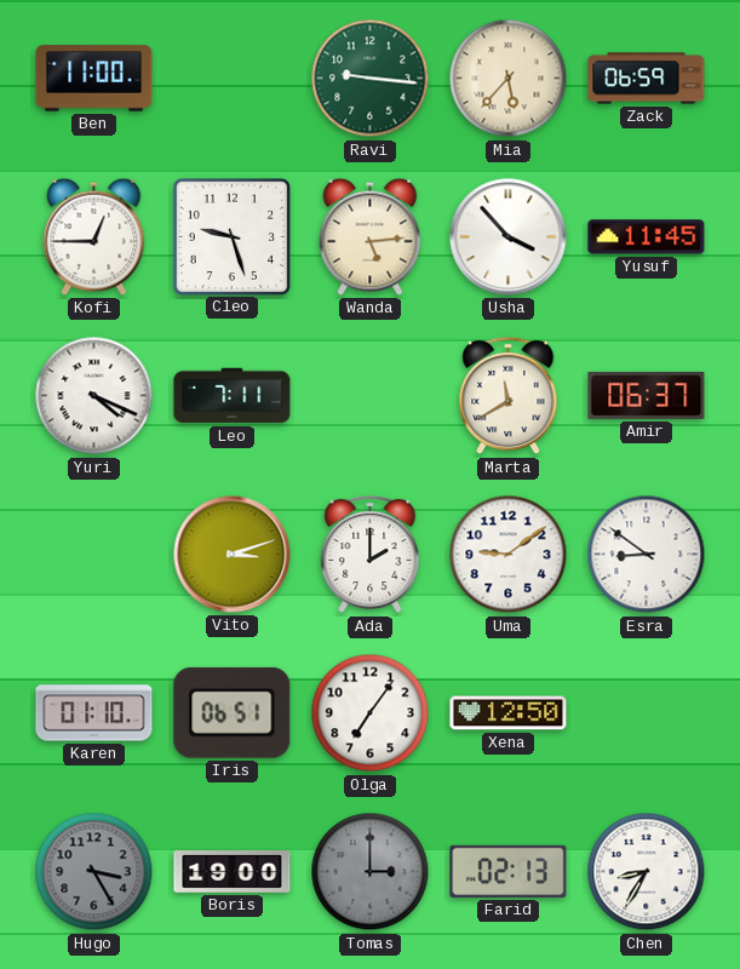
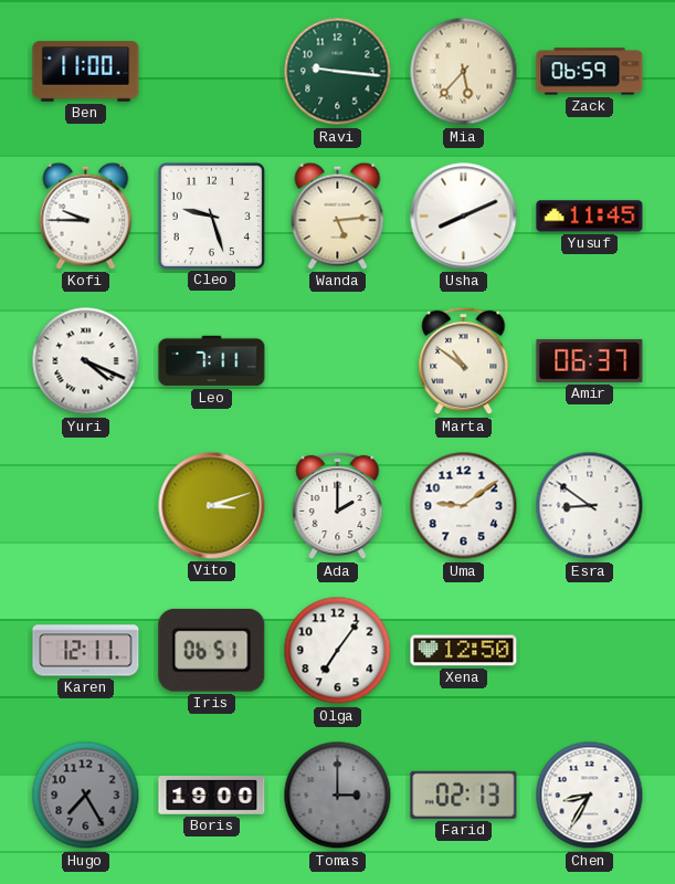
Kofi: 12:45 -> 9:45
Usha: 3:53 -> 8:11
Marta: 11:40 -> 10:51
Karen: 01:10 -> 12:11
Hugo: 3:25 -> 7:25
